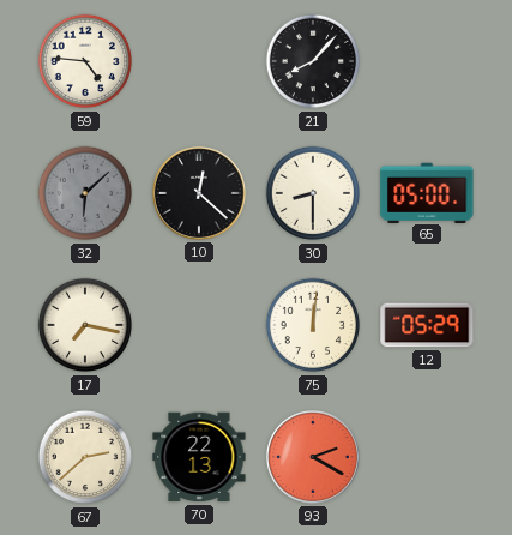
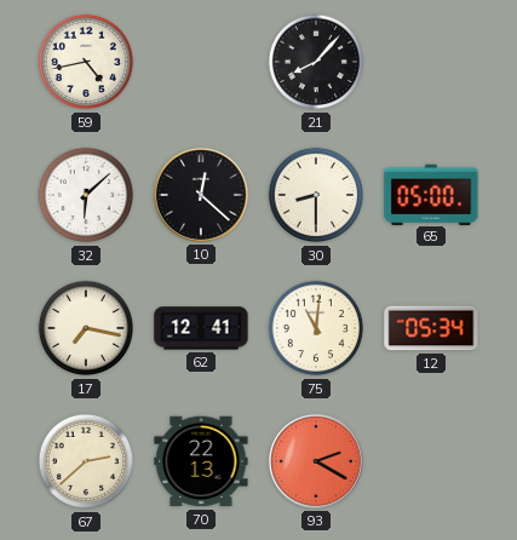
59: 4:46 -> 4:43
32 dial: grey -> white
62: none -> 12:41
75: 12:01 -> 11:01
12: 05:29 -> 05:34
